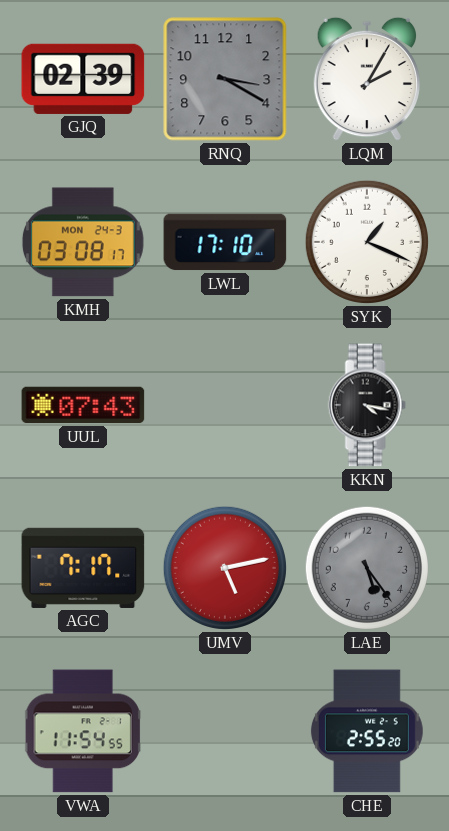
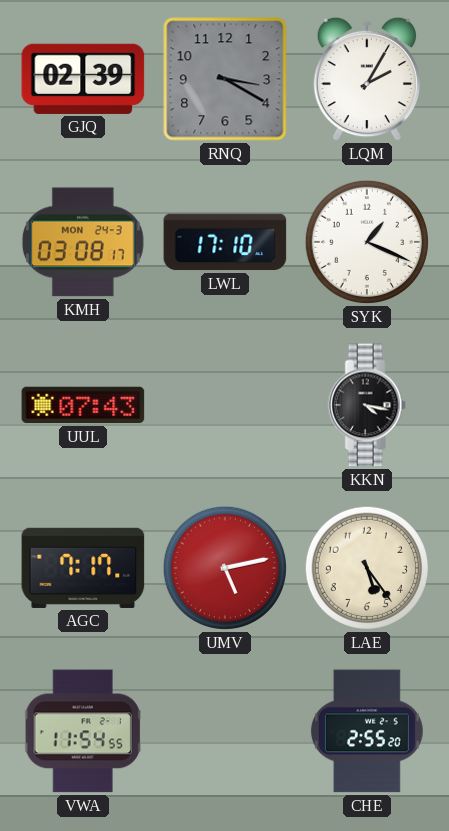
LAE dial: grey -> cream
